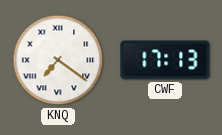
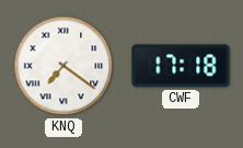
CWF: 17:13 -> 17:18
